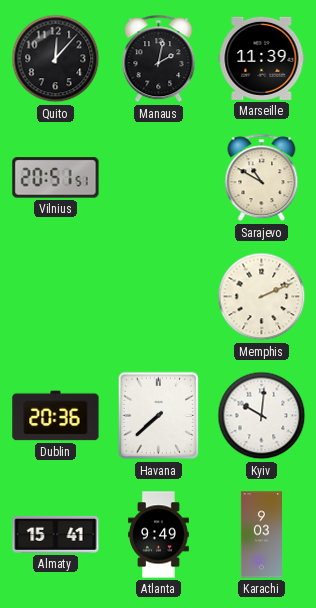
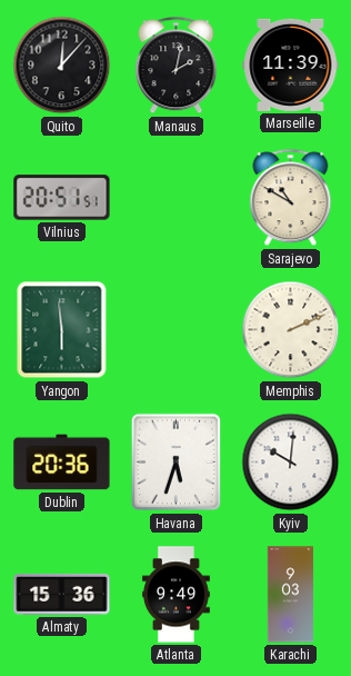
Yangon: none -> 5:59
Havana: 7:38 -> 5:33
Almaty: 15:41 -> 15:36
